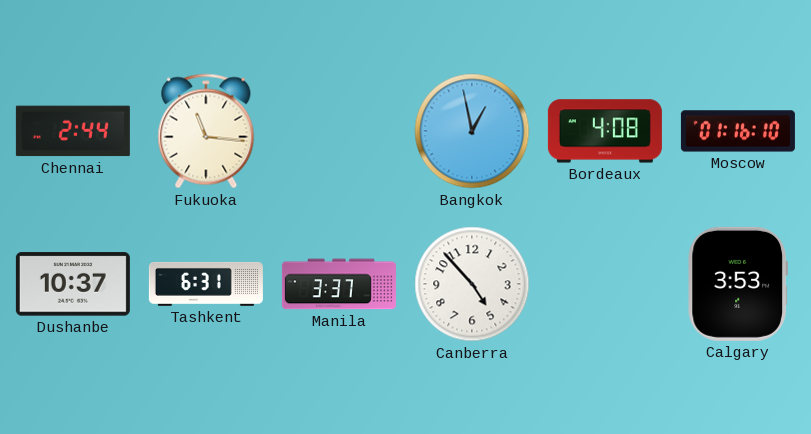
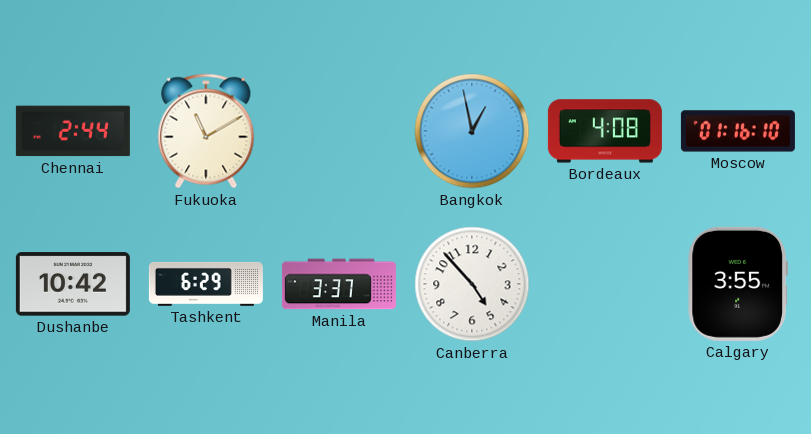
Fukuoka: 11:16 -> 11:10
Dushanbe: 10:37 -> 10:42
Tashkent: 6:31 -> 6:29
Calgary: 3:53 -> 3:55
